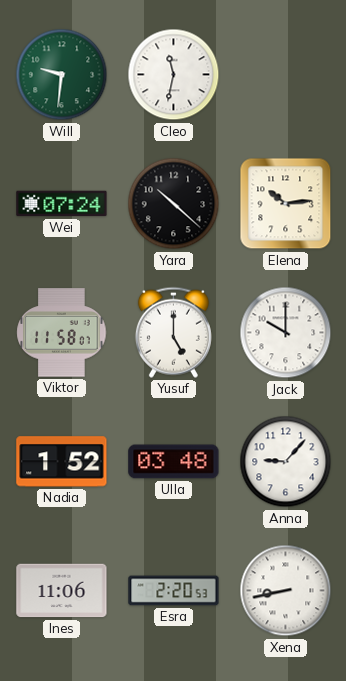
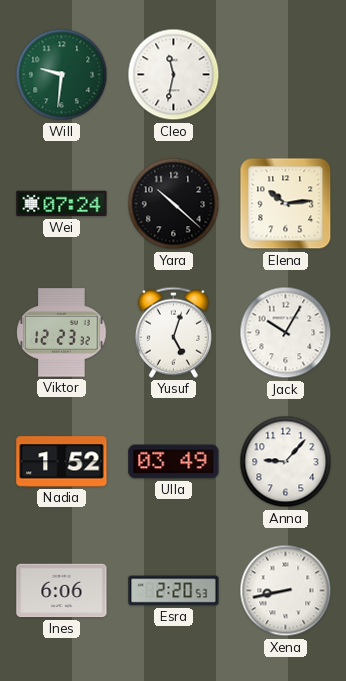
Viktor: 11:58 -> 12:23
Yusuf: 5:00 -> 5:03
Jack: 10:00 -> 10:05
Ulla: 03:48 -> 03:49
Ines: 11:06 -> 6:06
